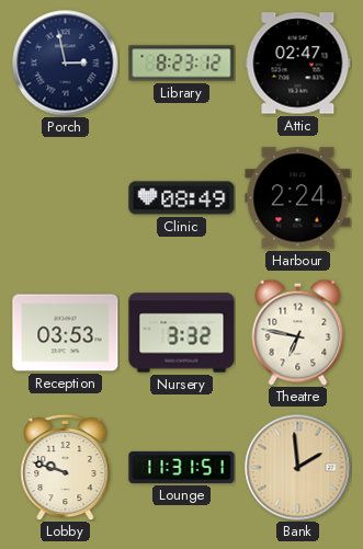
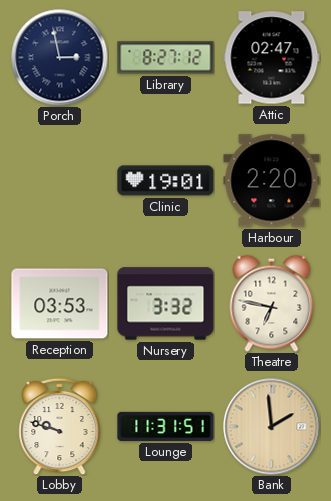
Library: 8:23 -> 8:27
Clinic: 08:49 -> 19:01
Harbour: 2:24 -> 2:20
